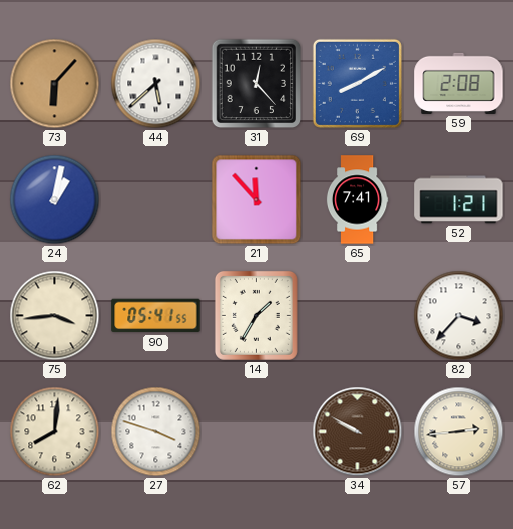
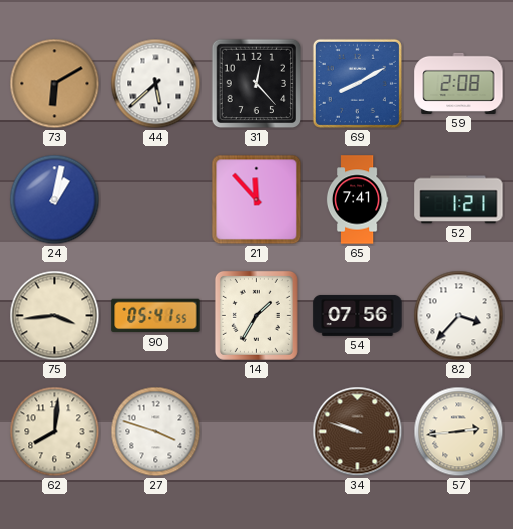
73: 6:07 -> 6:10
54: none -> 07:56
34: 9:50 -> 9:48
